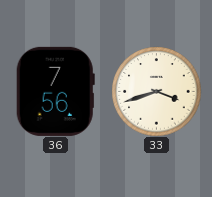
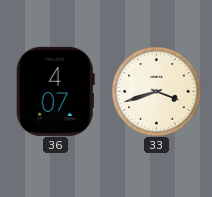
36: 7:56 -> 4:07
